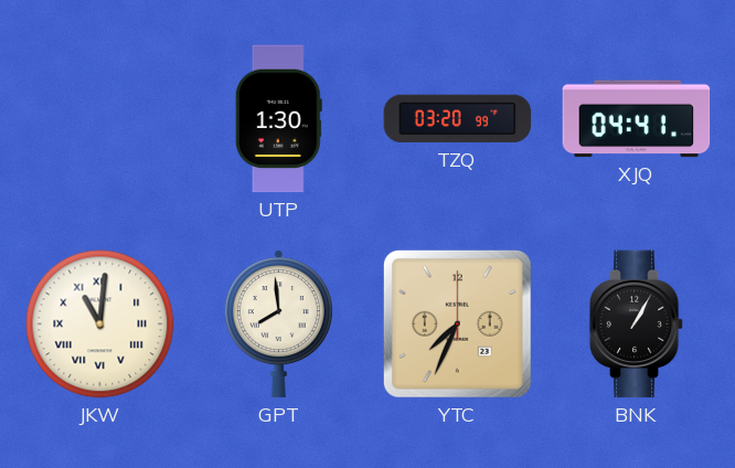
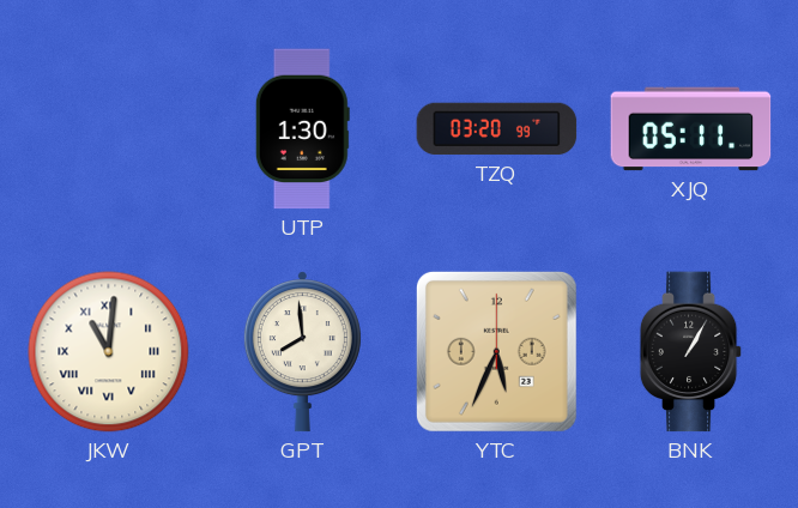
XJQ: 04:41 -> 05:11
YTC: 7:34 -> 5:34
